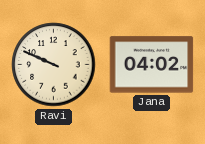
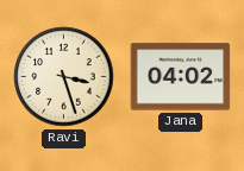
Ravi: 9:49 -> 3:27
